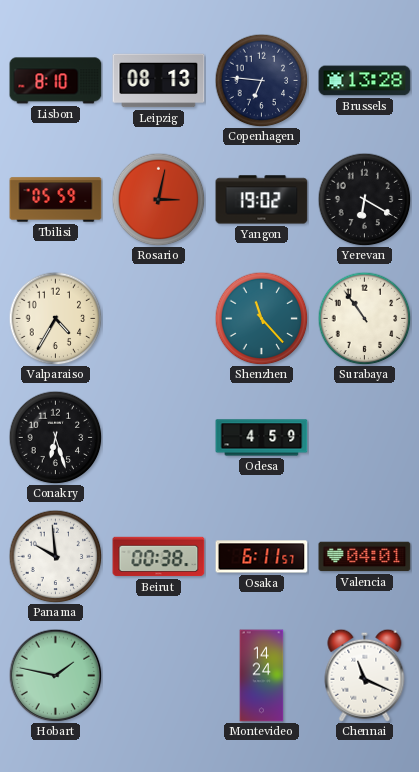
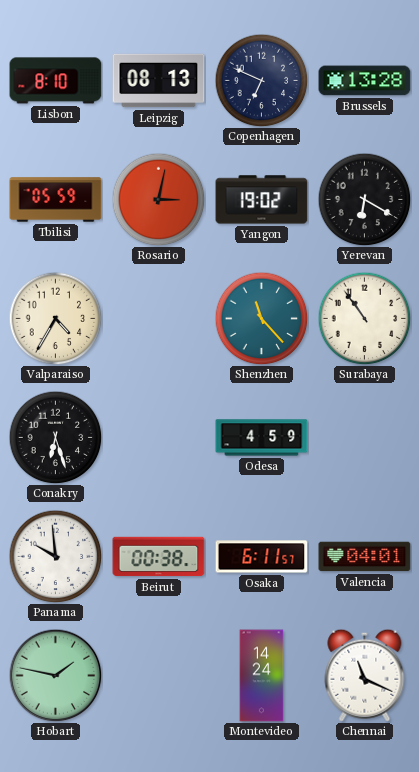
Copenhagen: 6:46 -> 6:49
